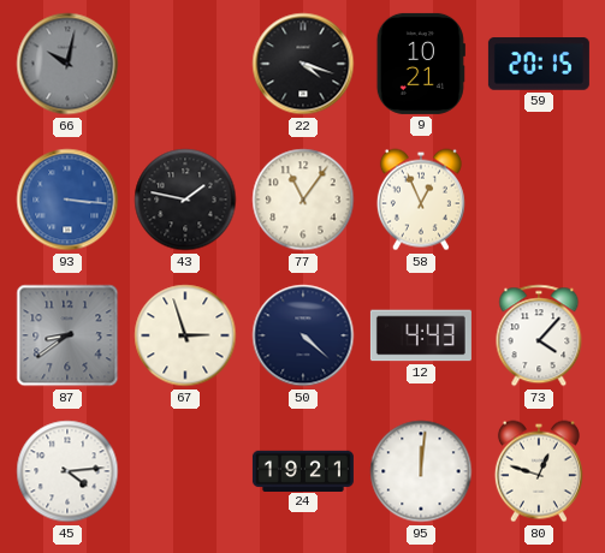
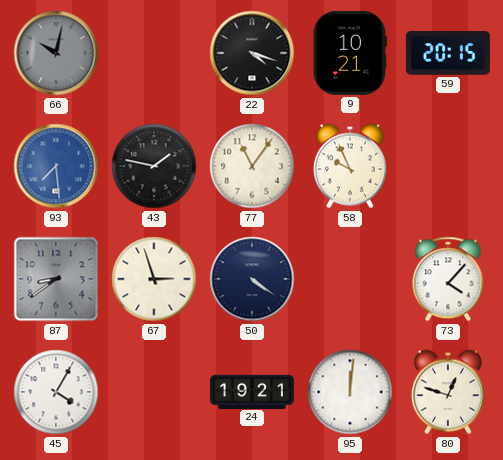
93: 3:16 -> 7:29
58: 12:56 -> 9:56
50: 4:22 -> 4:21
12: 4:43 -> none
45: 4:14 -> 4:05
